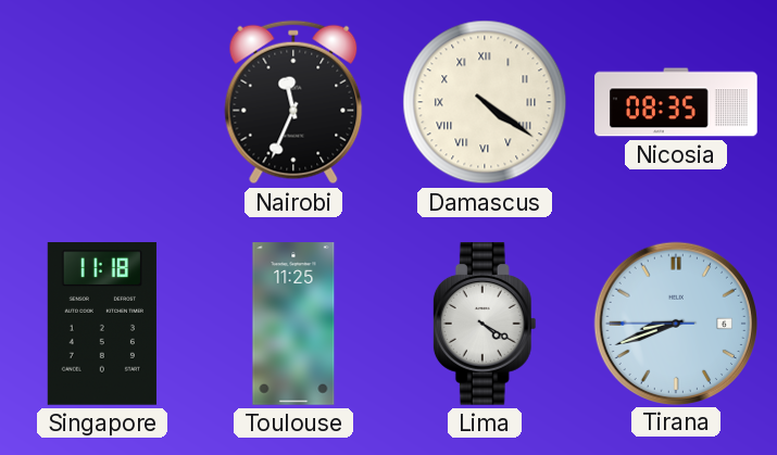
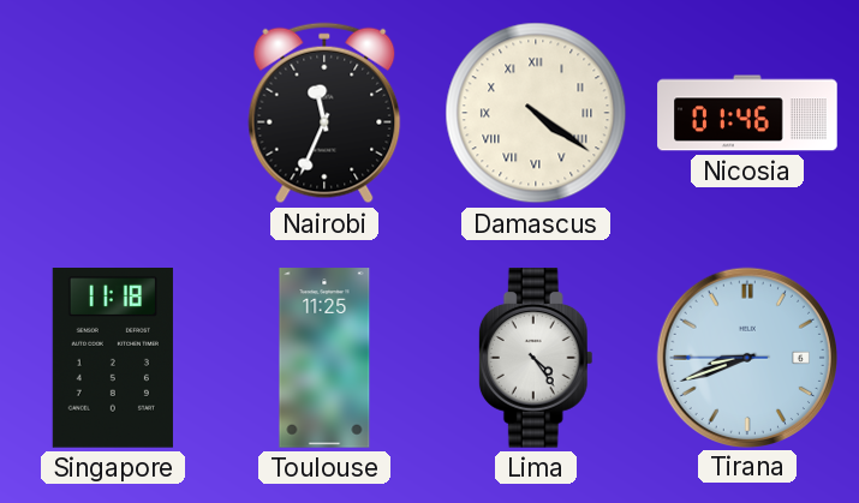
Nicosia: 08:35 -> 01:46
Lima: 4:20 -> 4:24
